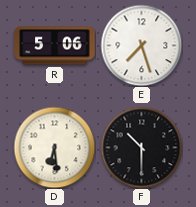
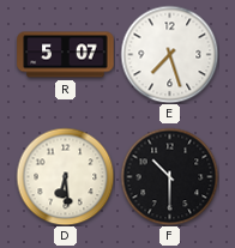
R: 5:06 -> 5:07
